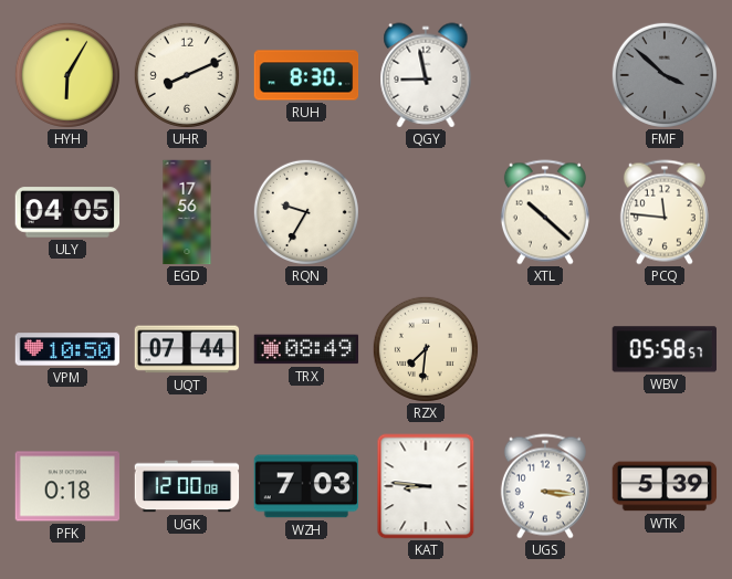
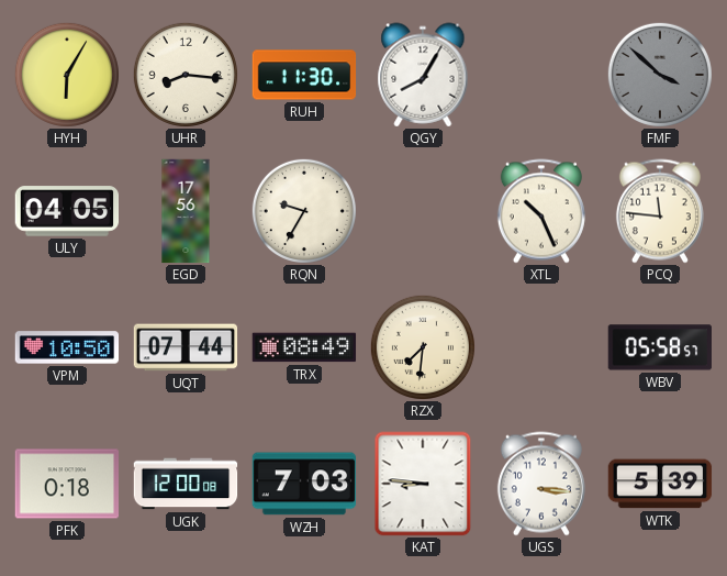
UHR: 8:11 -> 8:16
RUH: 8:30 -> 11:30
QGY: 8:58 -> 8:05
XTL: 10:22 -> 10:26
